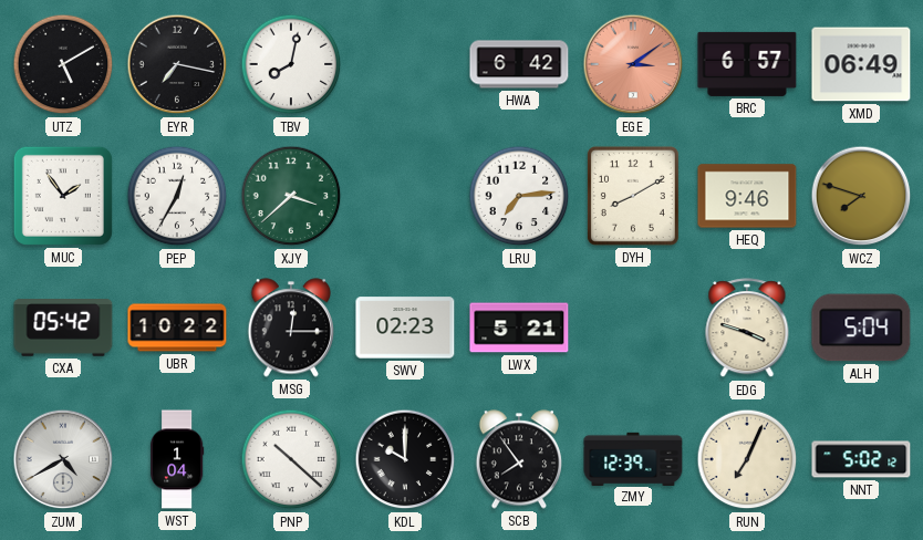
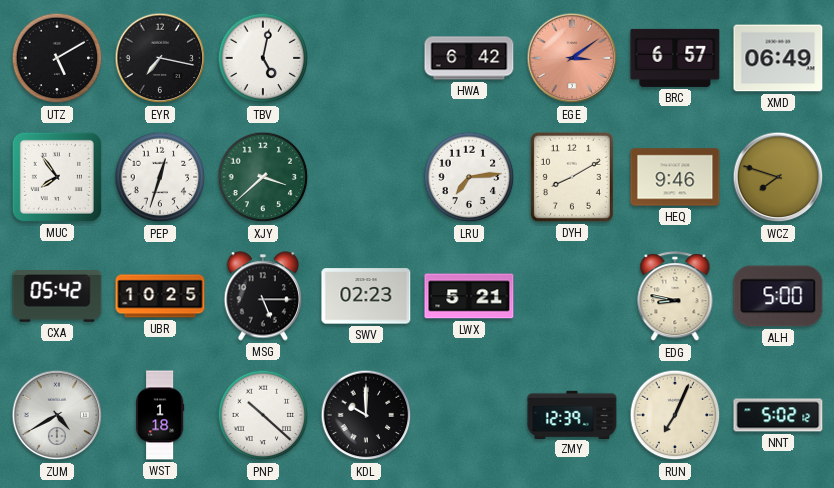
TBV: 8:02 -> 5:02
MUC: 1:54 -> 7:54
PEP: 12:35 -> 12:33
UBR: 10:22 -> 10:25
MSG: 12:15 -> 5:15
EDG: 3:48 -> 8:47
ALH: 5:04 -> 5:00
WST: 1:04 -> 1:18
SCB: 7:54 -> none
